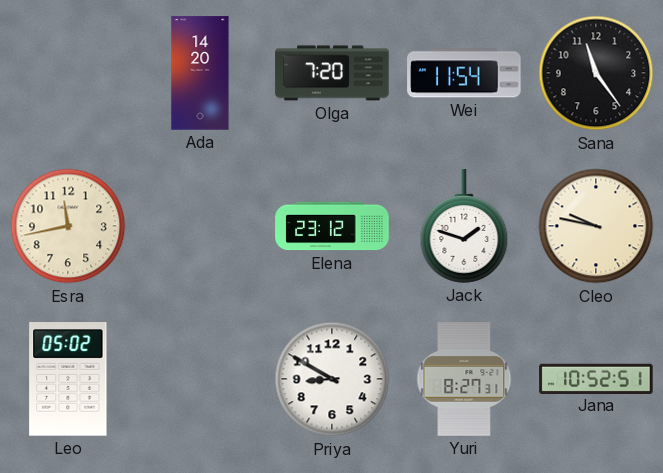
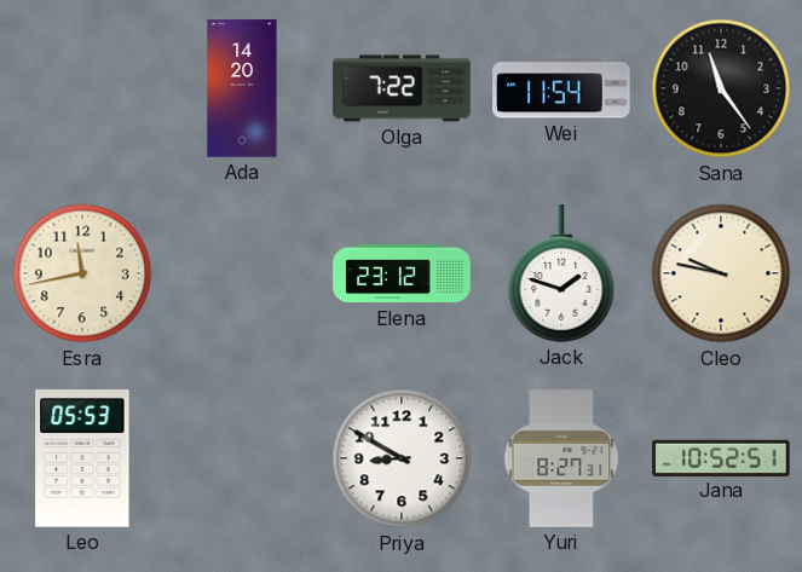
Olga: 7:20 -> 7:22
Leo: 05:02 -> 05:53
